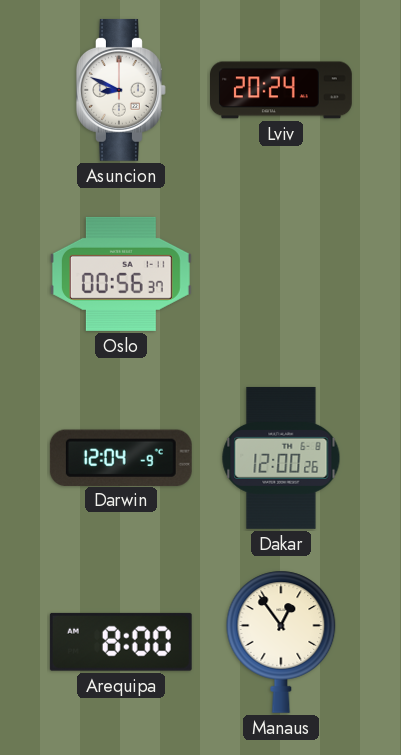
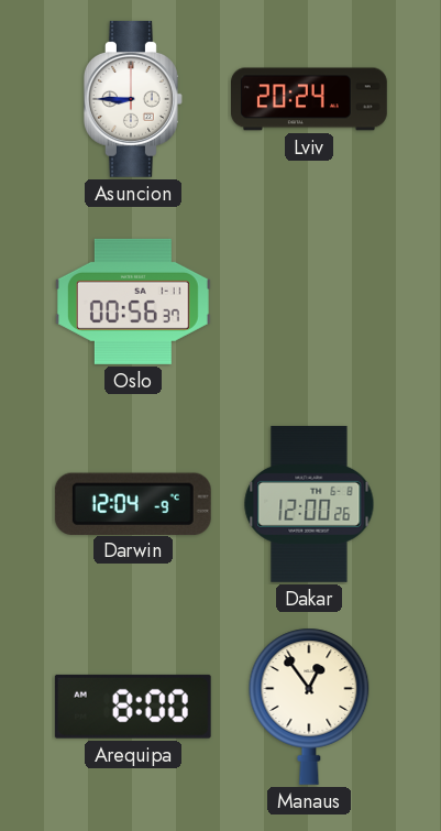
Asuncion: 8:49 -> 8:45
